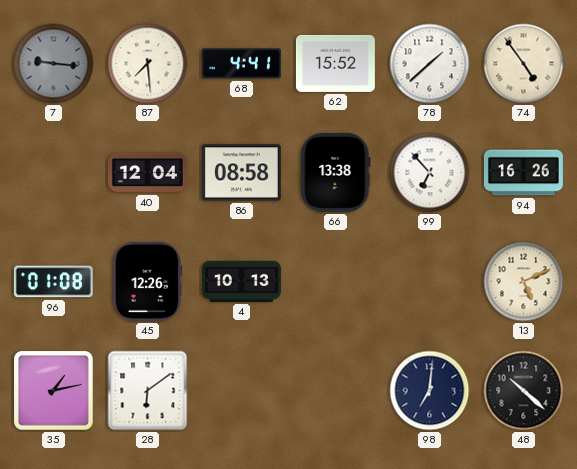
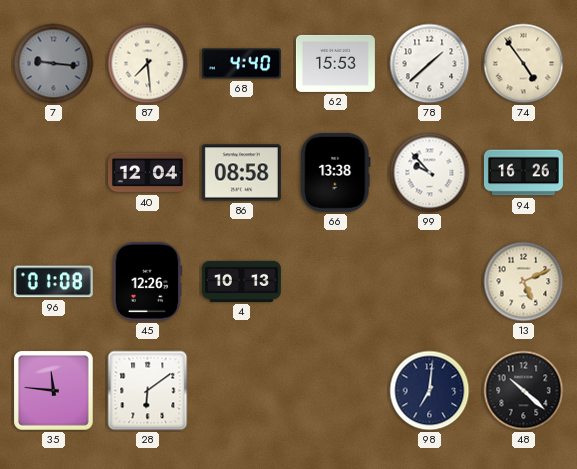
68: 4:41 -> 4:40
62: 15:52 -> 15:53
99: 6:53 -> 9:53
35: 1:13 -> 11:46
